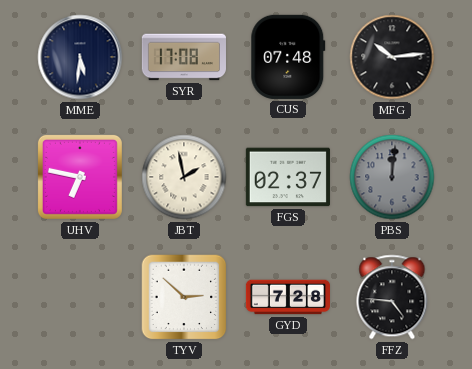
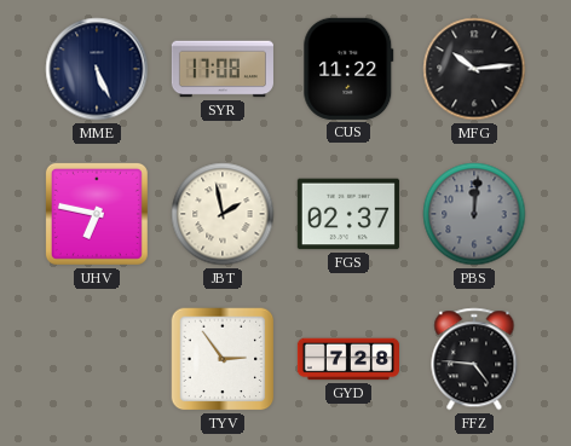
MME: 5:31 -> 5:26
CUS: 07:48 -> 11:22
TYV: 2:52 -> 2:54
